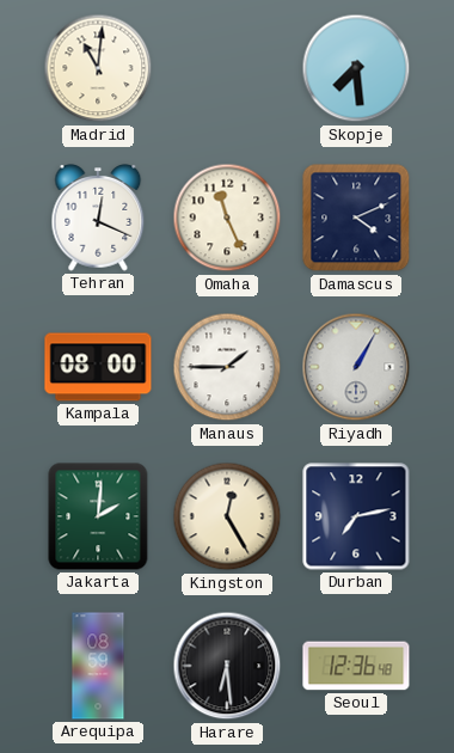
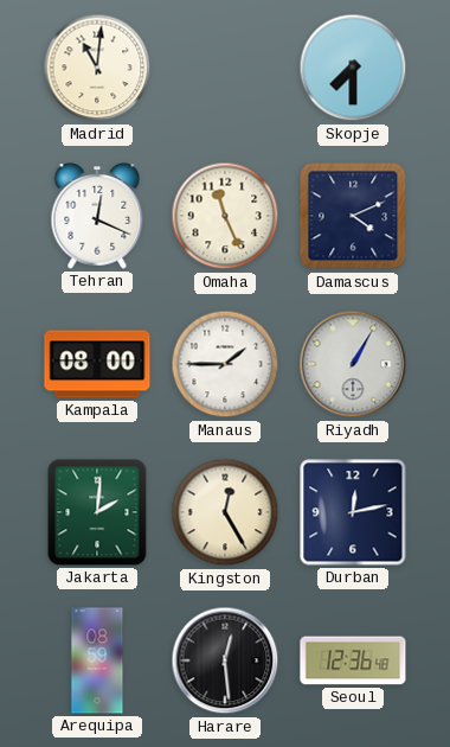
Skopje: 7:29 -> 7:30
Durban: 7:13 -> 12:13
Harare: 6:29 -> 12:29
